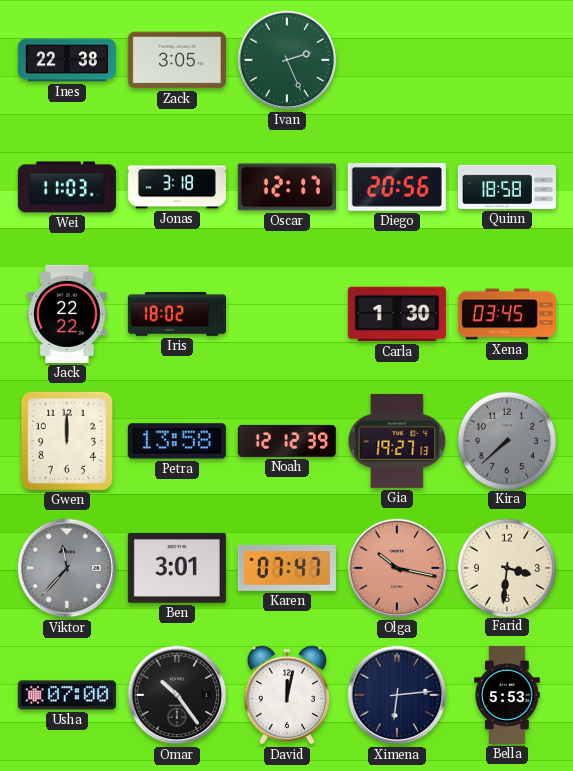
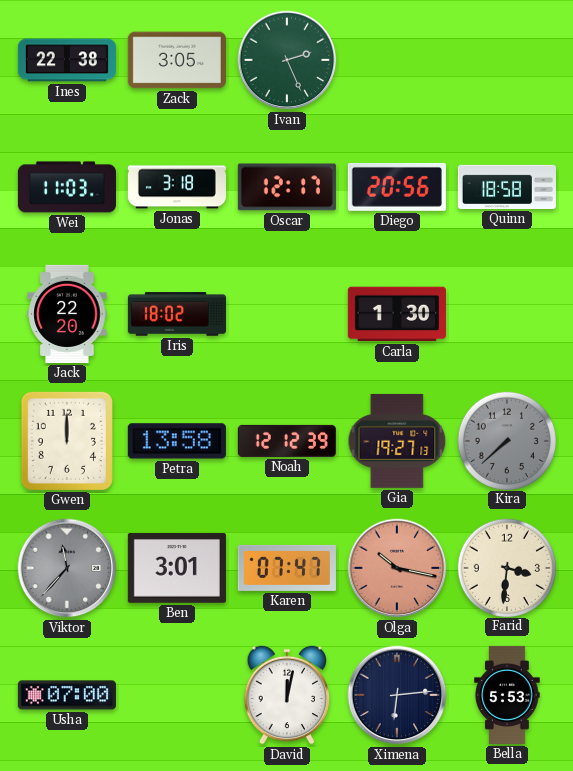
Jack: 22:22 -> 22:20
Xena: 03:45 -> none
Omar: 10:24 -> none
